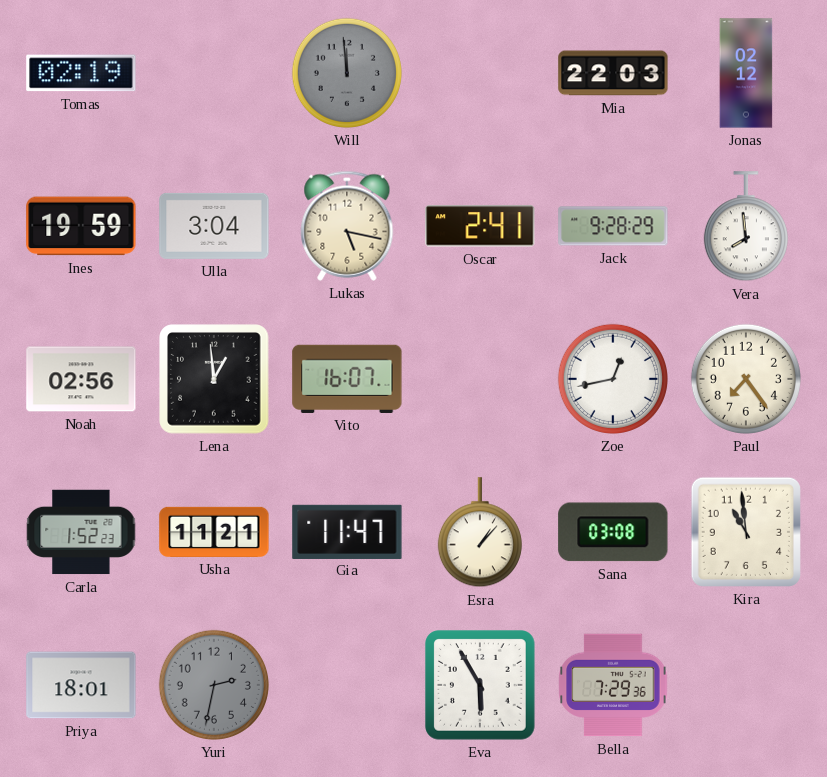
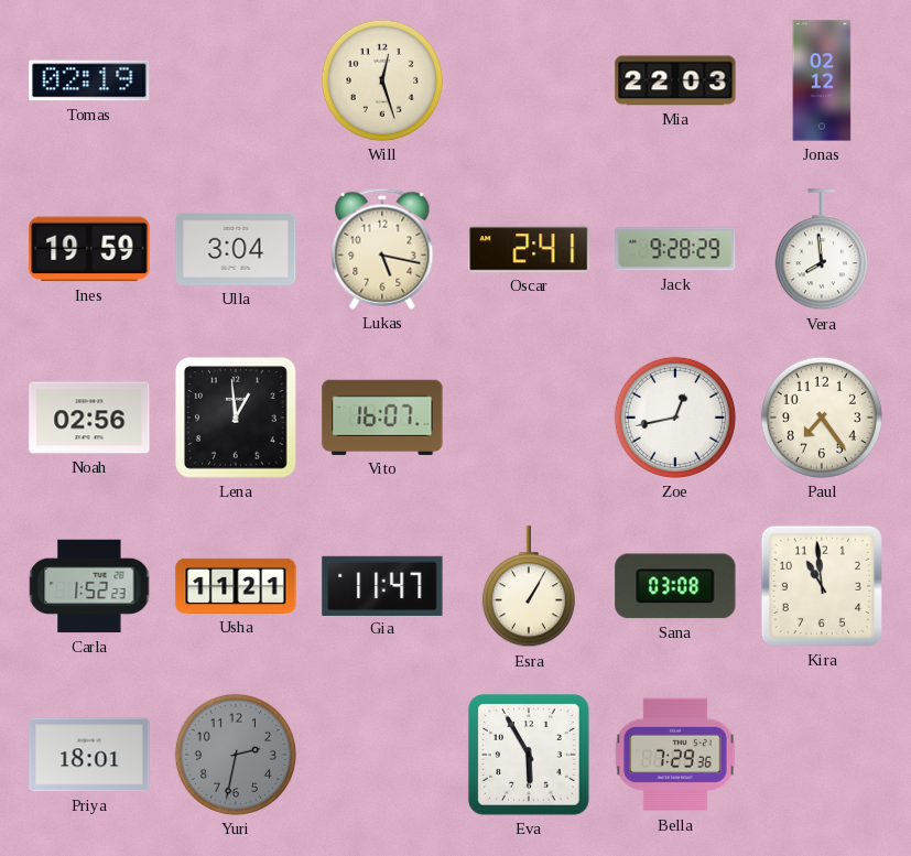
Will: 11:59 -> 12:27
Will dial: grey -> cream
Esra: 1:07 -> 1:05
